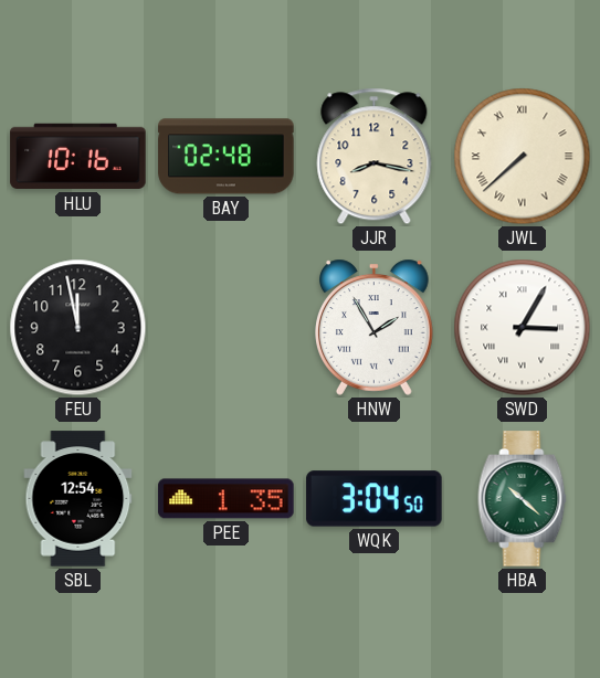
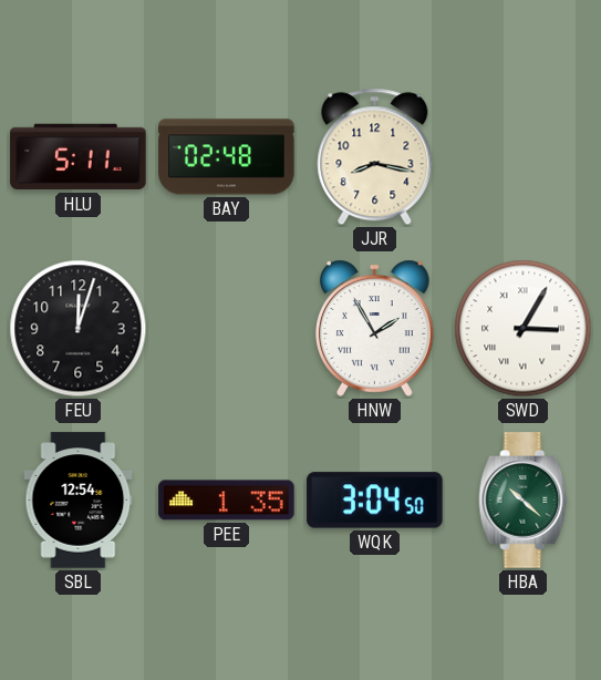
HLU: 10:16 -> 5:11
JWL: 7:38 -> none
FEU: 11:58 -> 12:03
